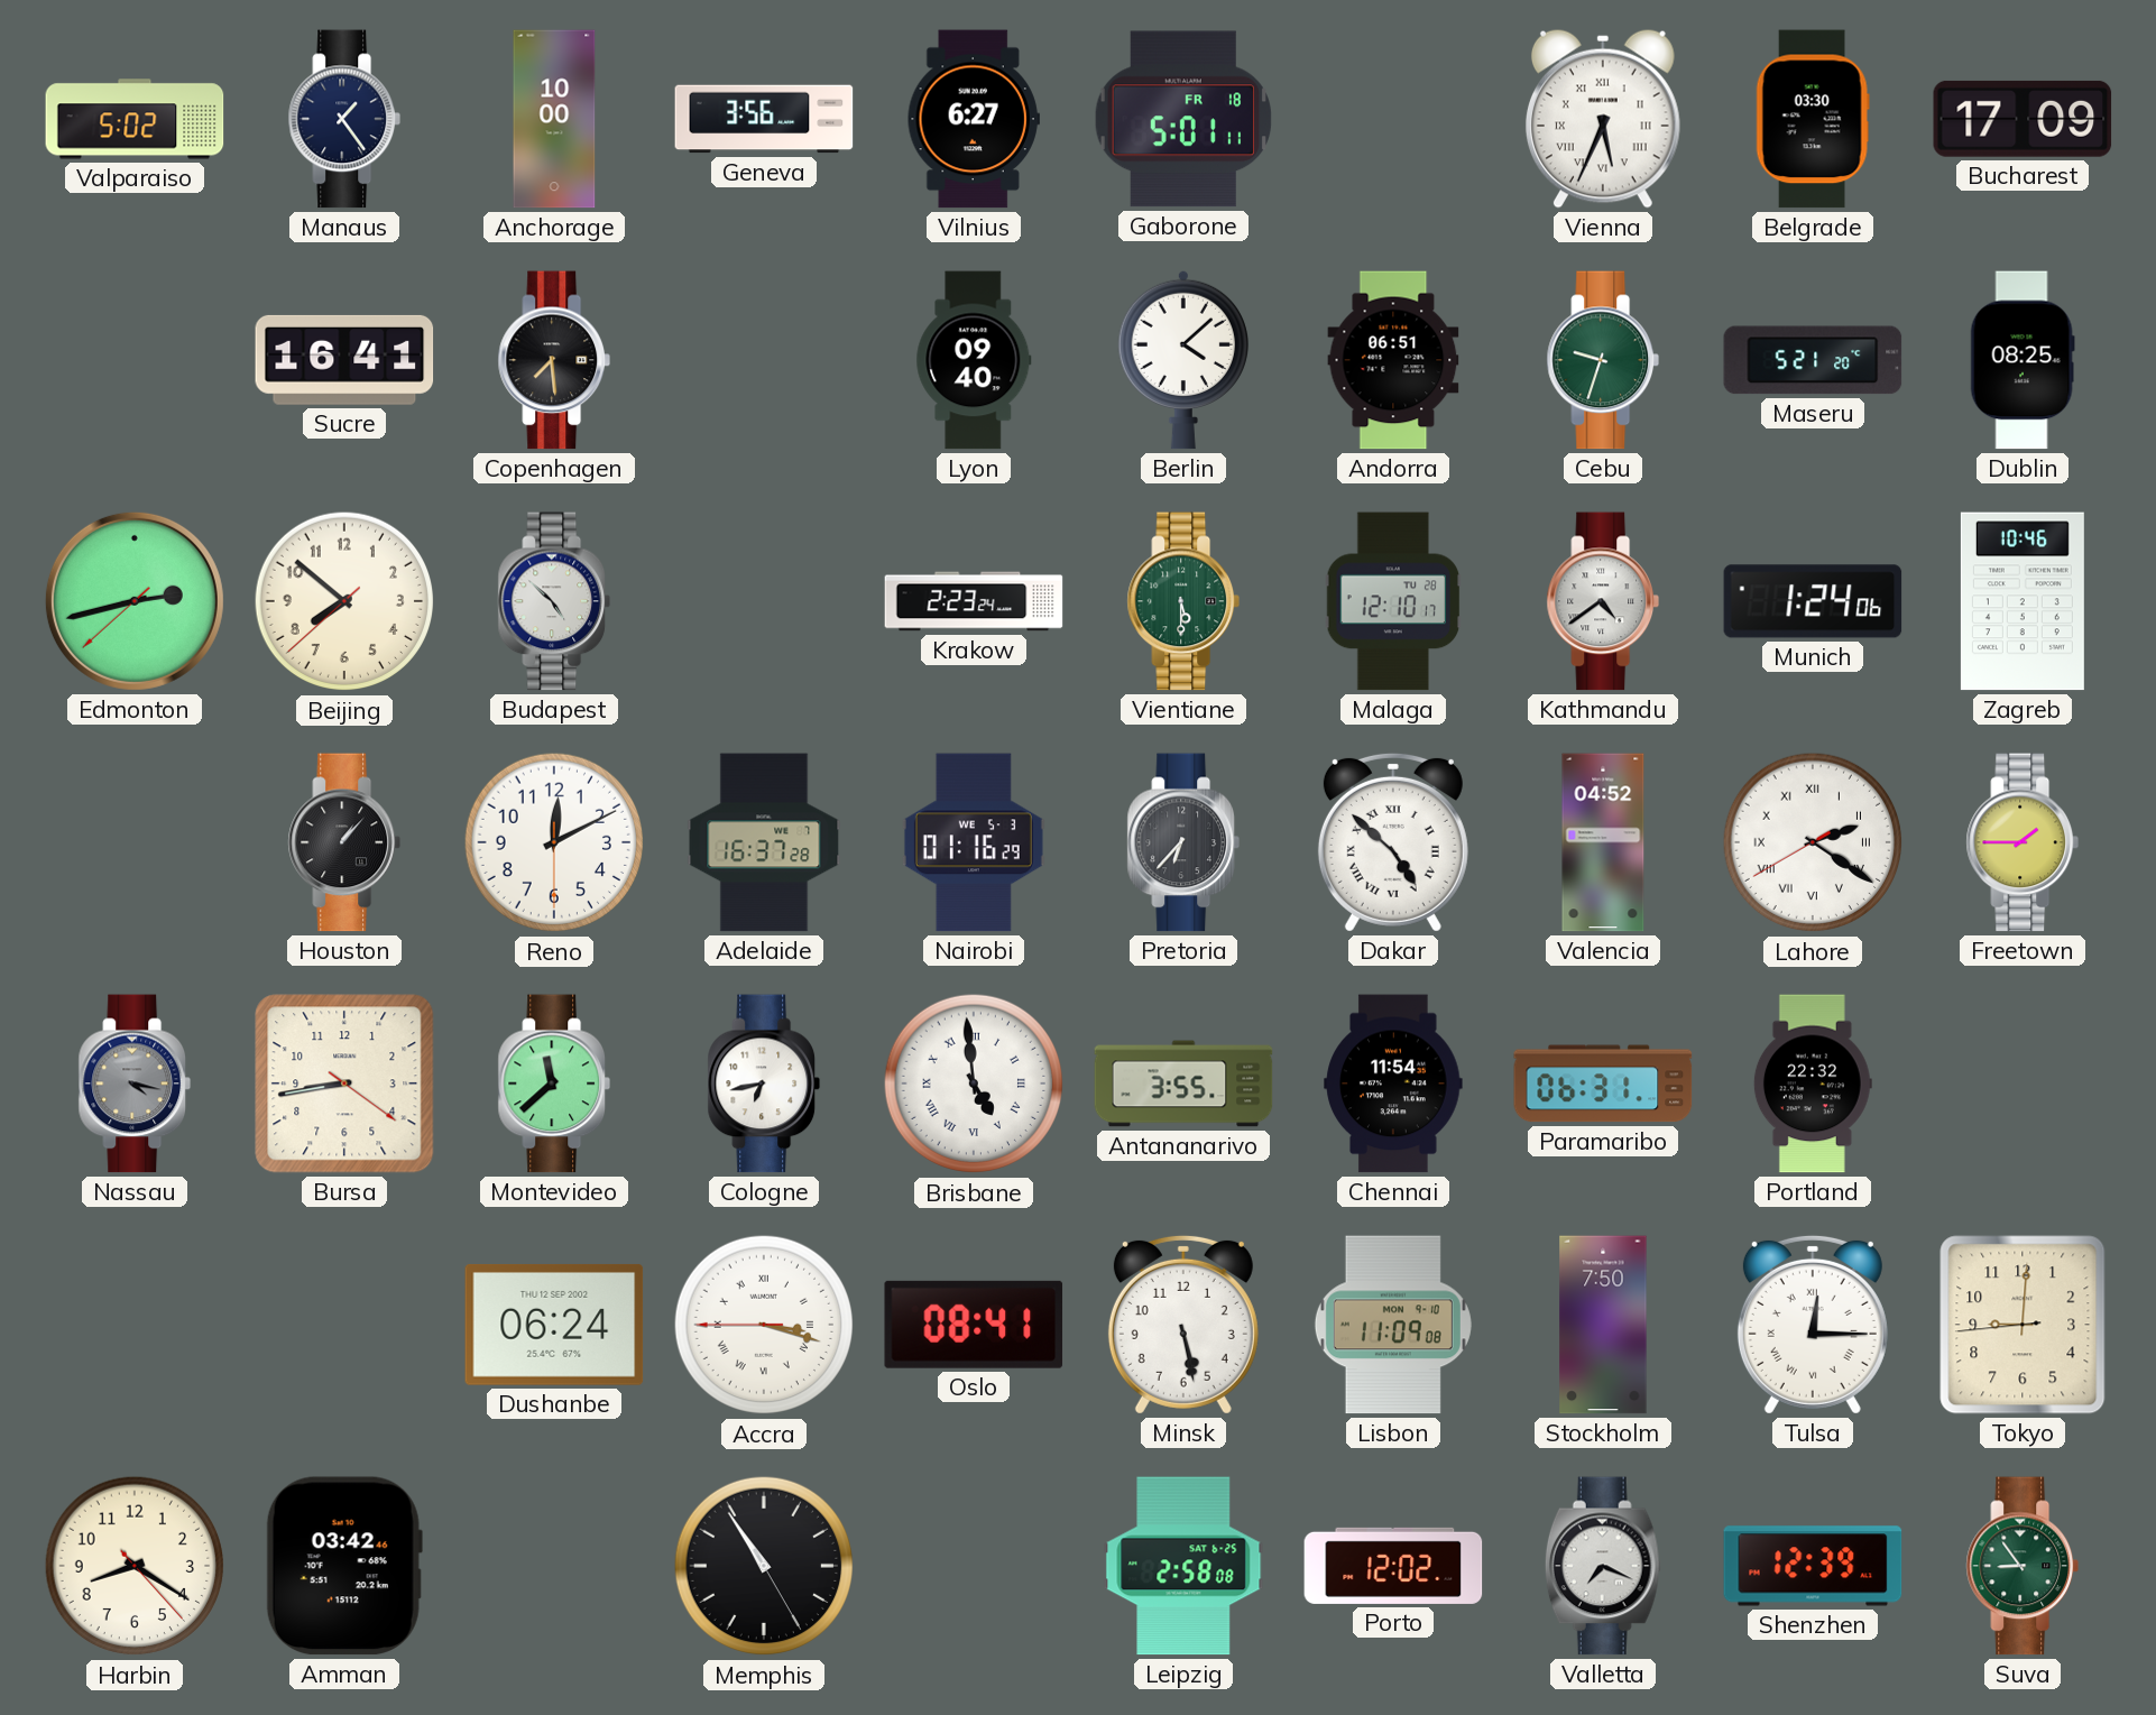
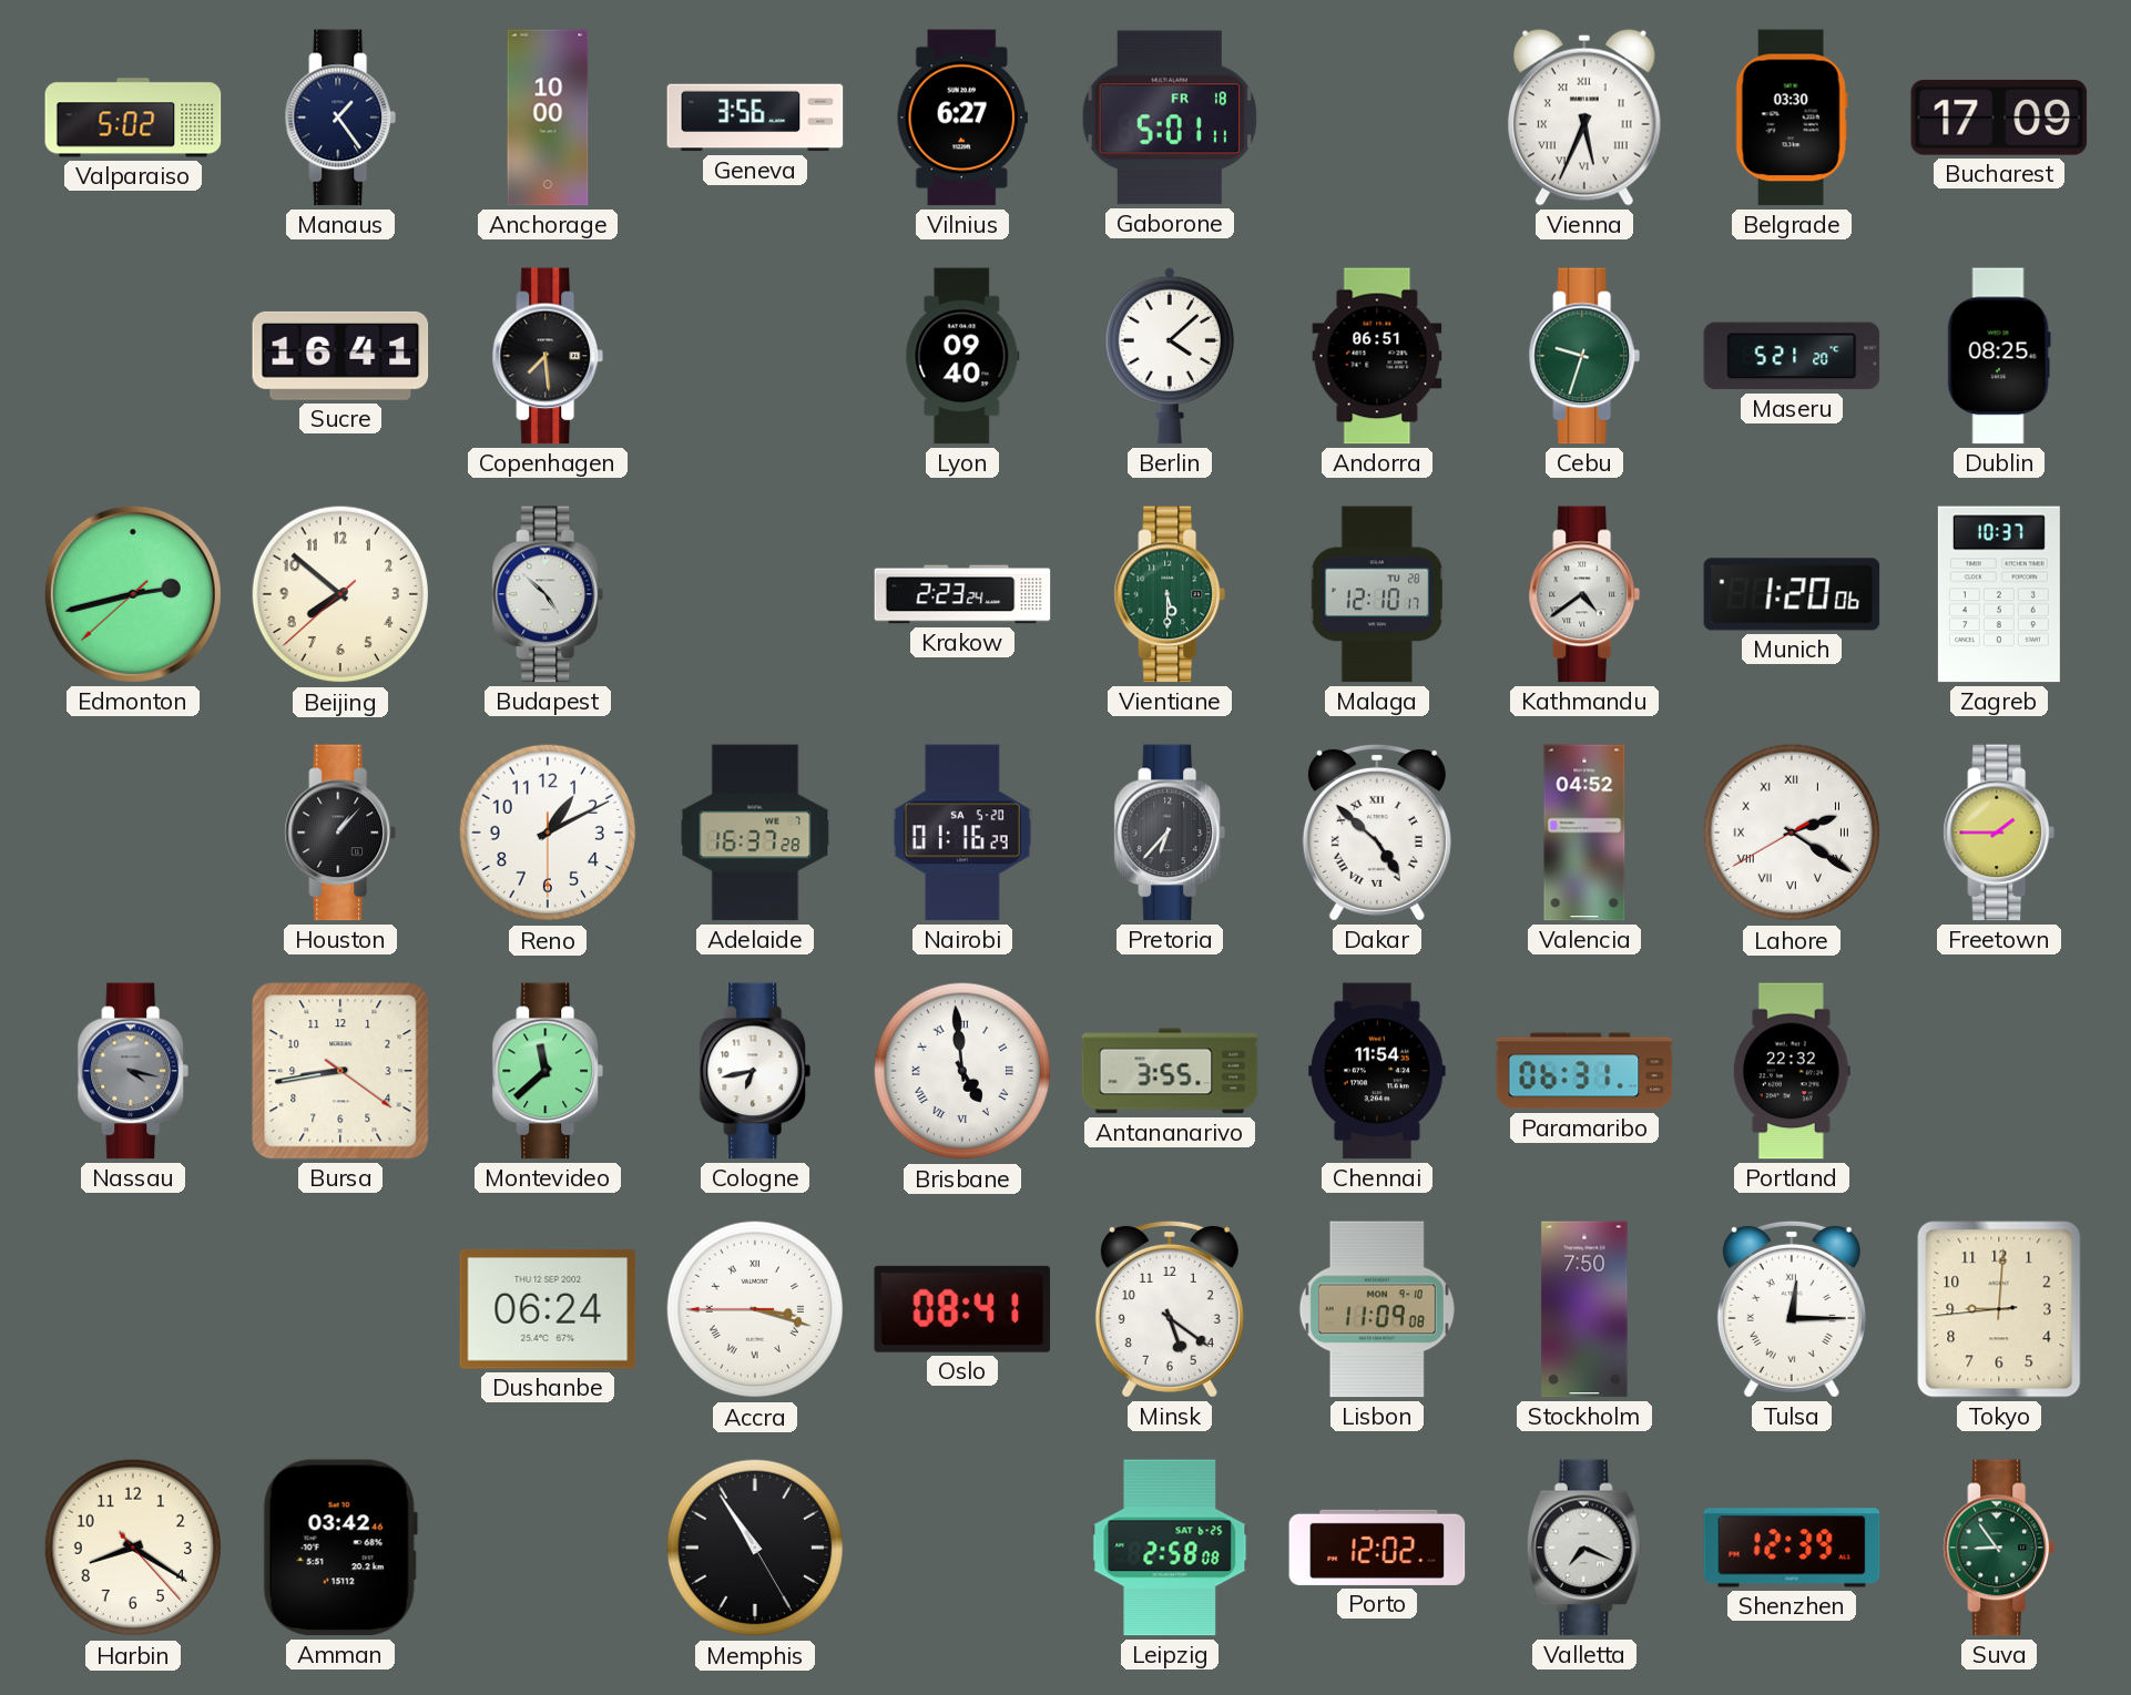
Munich: 1:24 -> 1:20
Zagreb: 10:46 -> 10:37
Reno: 12:10 -> 1:10
Nairobi date: WE 5-3 -> SA 5-20
Minsk: 5:28 -> 5:21
